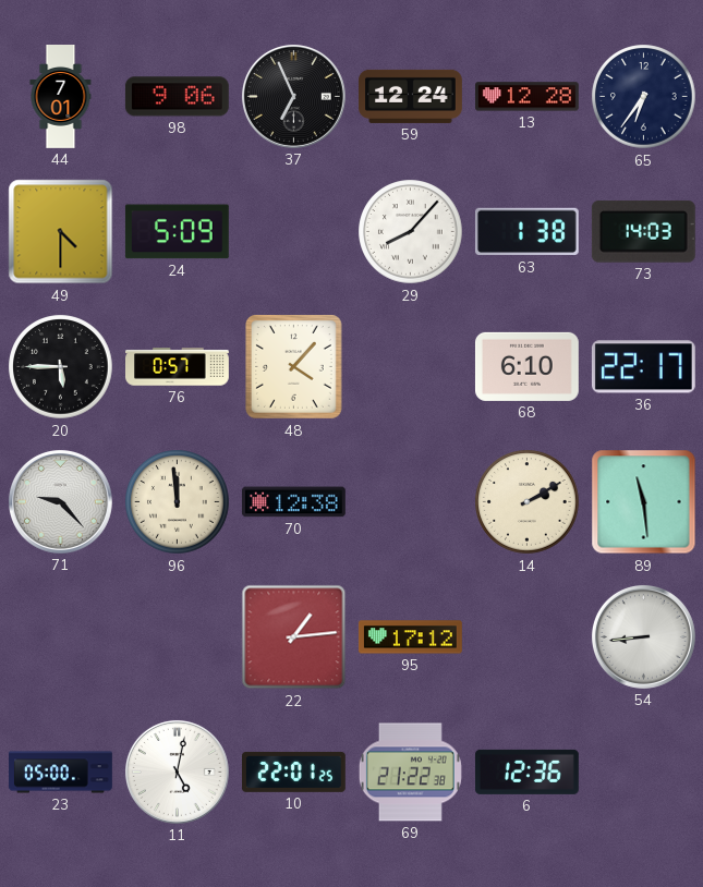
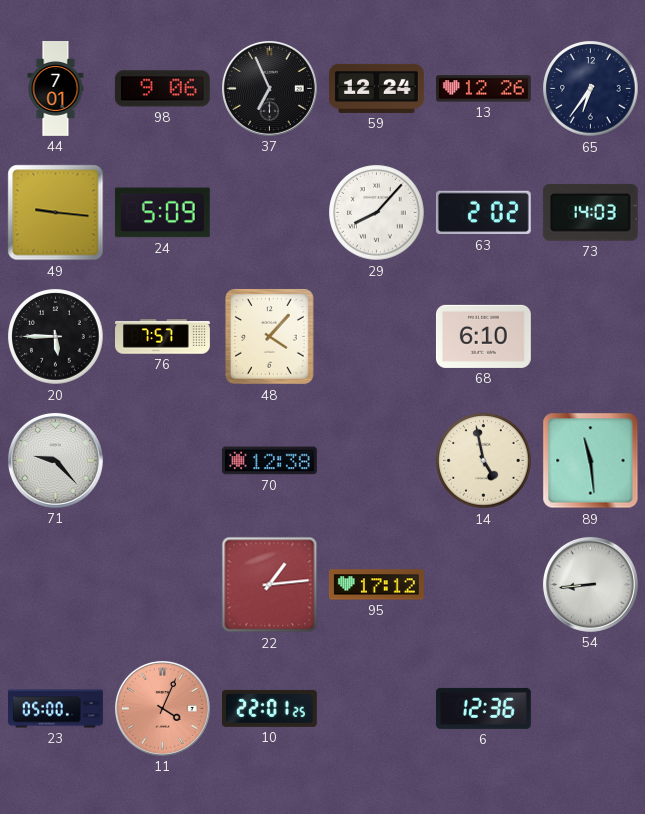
13: 12:28 -> 12:26
49: 4:30 -> 9:16
63: 1:38 -> 2:02
76: 0:57 -> 7:57
36: 22:17 -> none
96: 11:59 -> none
14: 2:10 -> 4:58
11: 5:02 -> 4:04
11 dial: white -> salmon
69: 21:22 -> none
